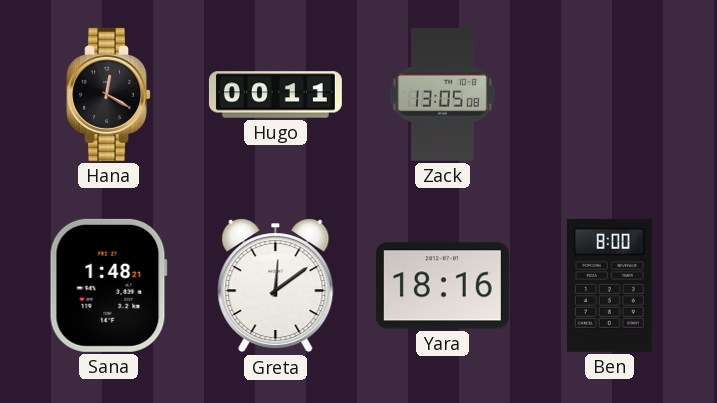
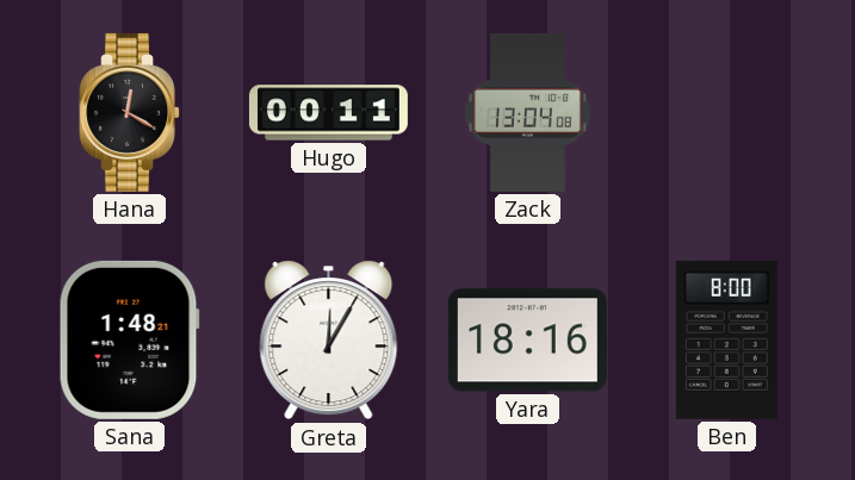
Zack: 13:05 -> 13:04
Greta: 12:09 -> 12:05
